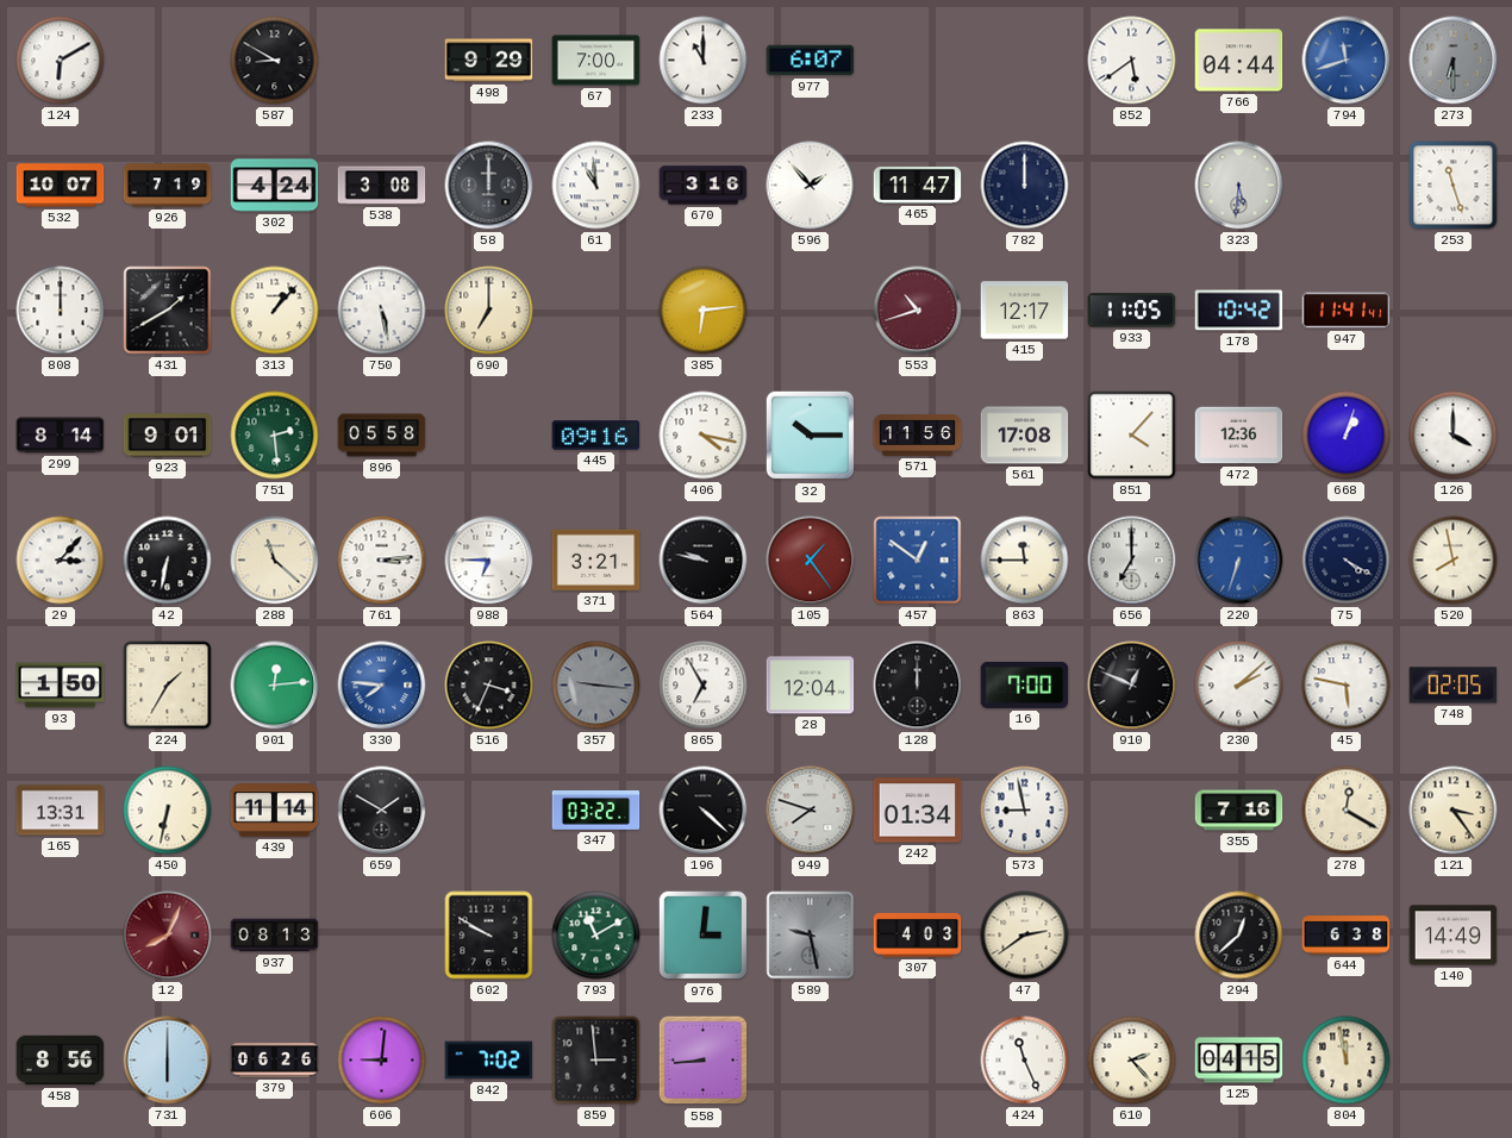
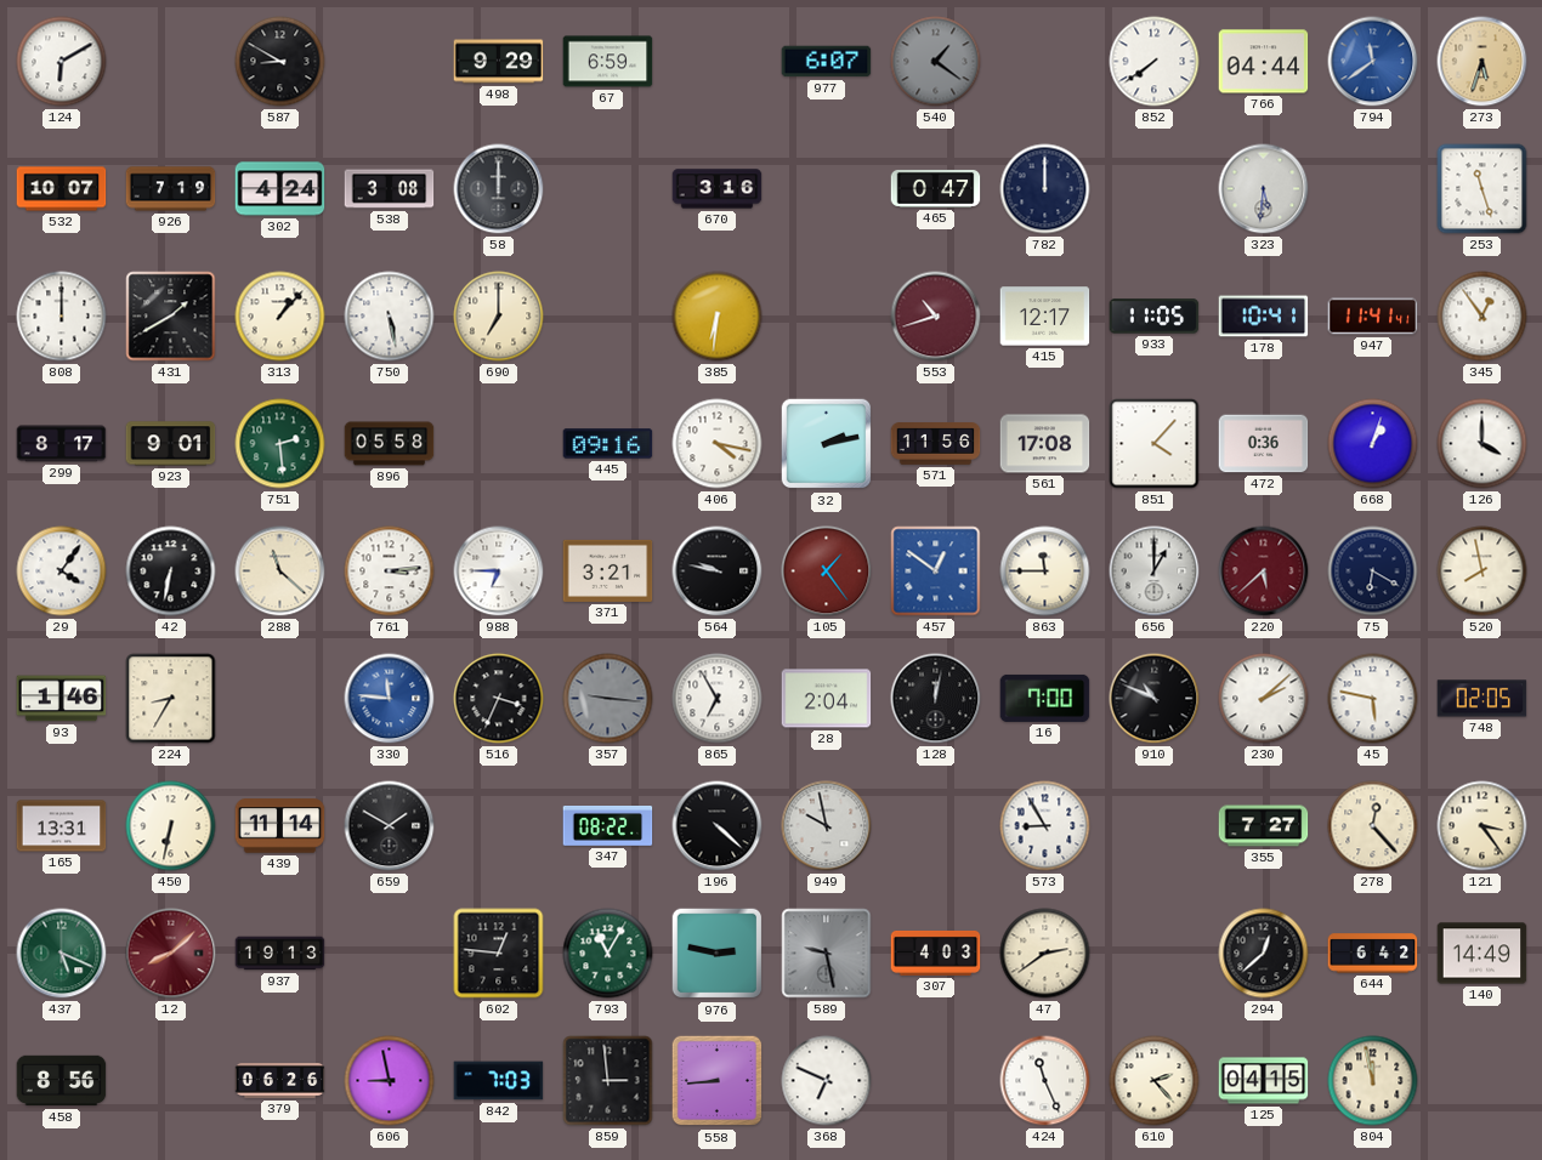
67: 7:00 -> 6:59
233: 11:00 -> none
540: none -> 1:21
852: 5:39 -> 7:39
794: 11:42 -> 11:39
273: 6:30 -> 5:33
273 dial: grey -> champagne
61: 10:59 -> none
596: 1:53 -> none
465: 11:47 -> 0:47
385: 6:14 -> 6:31
178: 10:42 -> 10:41
345: none -> 12:54
299: 8:14 -> 8:17
32: 10:15 -> 2:13
472: 12:36 -> 0:36
29: 3:07 -> 4:06
656: 7:00 -> 1:00
220: 6:33 -> 5:38
220 dial: blue -> burgundy
75: 4:20 -> 6:20
93: 1:50 -> 1:46
224: 1:35 -> 8:35
901: 12:14 -> none
330: 7:46 -> 11:46
28: 12:04 -> 2:04
128: 12:00 -> 12:02
910: 12:49 -> 10:49
347: 03:22 -> 08:22
949: 7:48 -> 9:58
242: 01:34 -> none
573: 8:58 -> 8:55
355: 7:16 -> 7:27
278: 12:20 -> 12:23
437: none -> 5:19
12: 8:04 -> 8:08
937: 08:13 -> 19:13
602: 9:50 -> 12:46
793: 11:10 -> 11:05
976: 3:01 -> 2:47
644: 6:38 -> 6:42
731: 6:00 -> none
606: 9:01 -> 8:58
842: 7:02 -> 7:03
368: none -> 6:49
